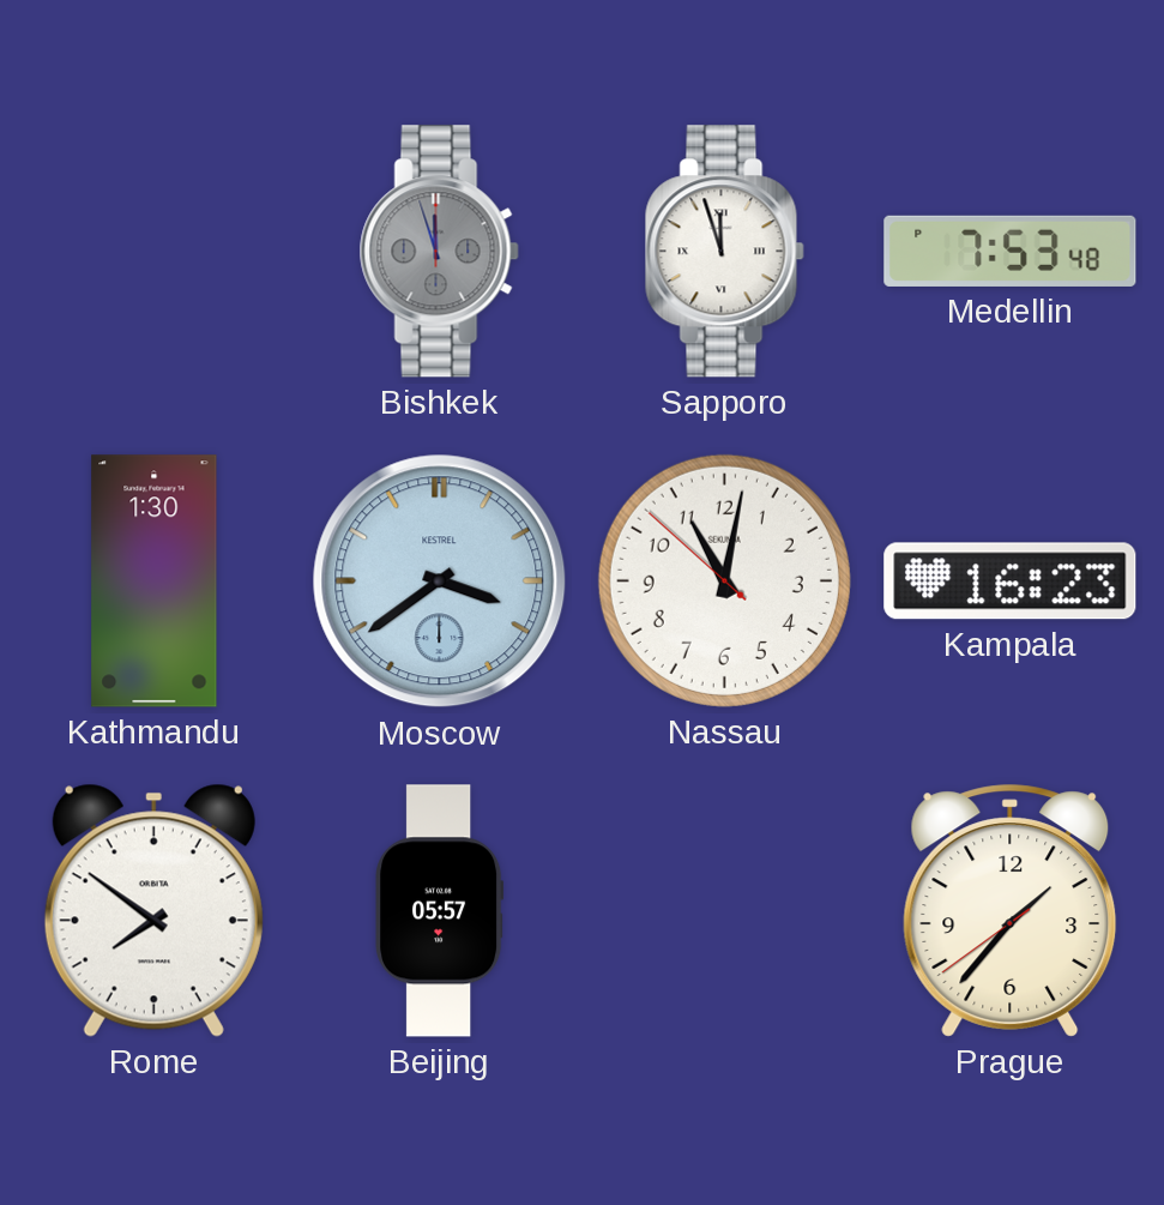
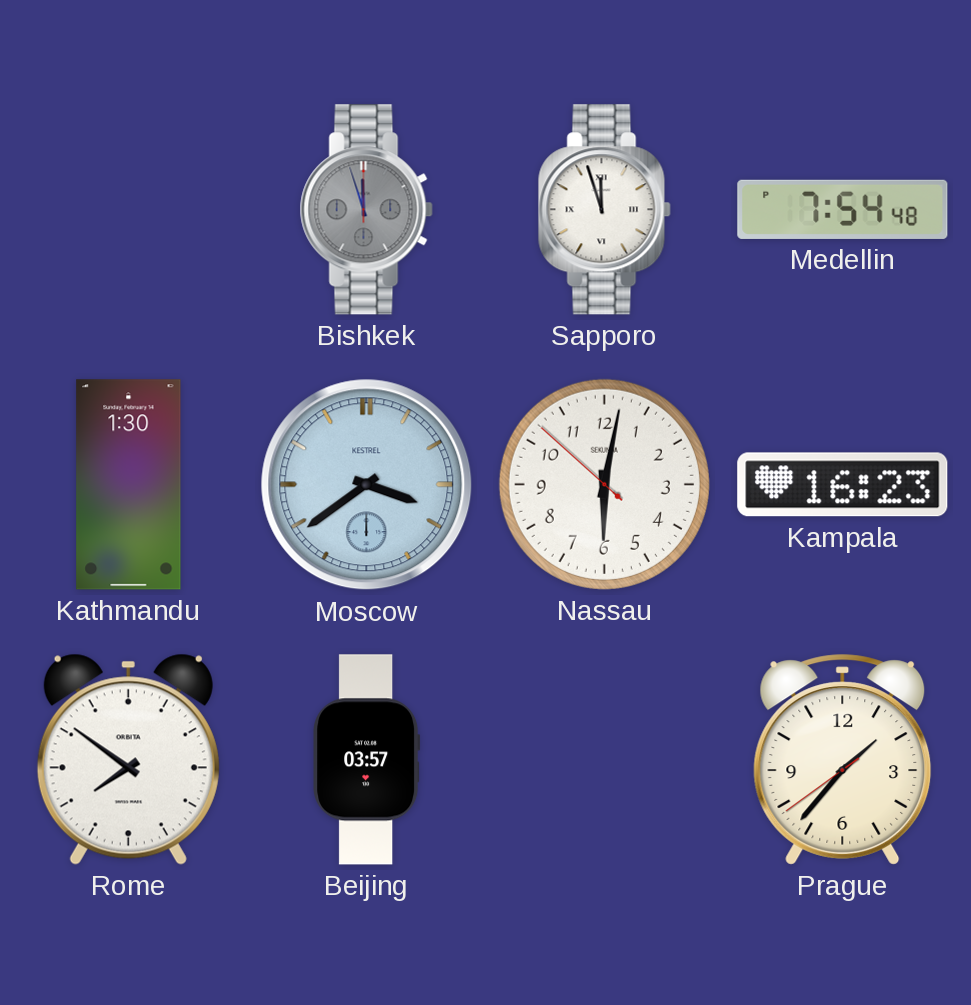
Medellin: 7:53 -> 7:54
Nassau: 11:01 -> 6:01
Beijing: 05:57 -> 03:57
